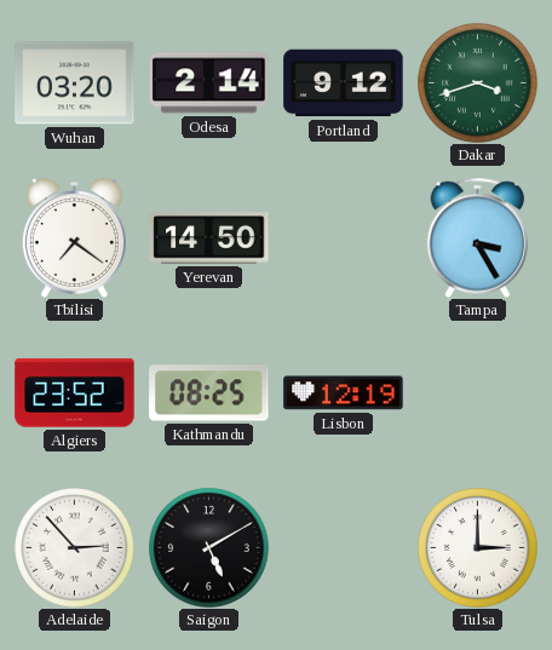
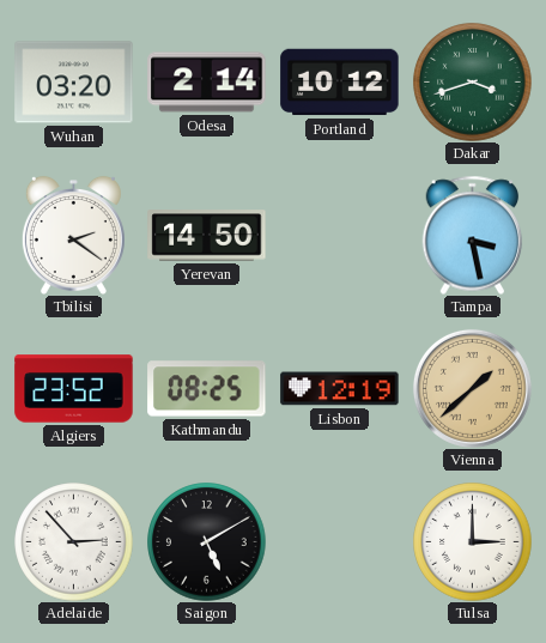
Portland: 9:12 -> 10:12
Tbilisi: 7:21 -> 2:21
Tampa: 3:25 -> 3:28
Vienna: none -> 1:38
